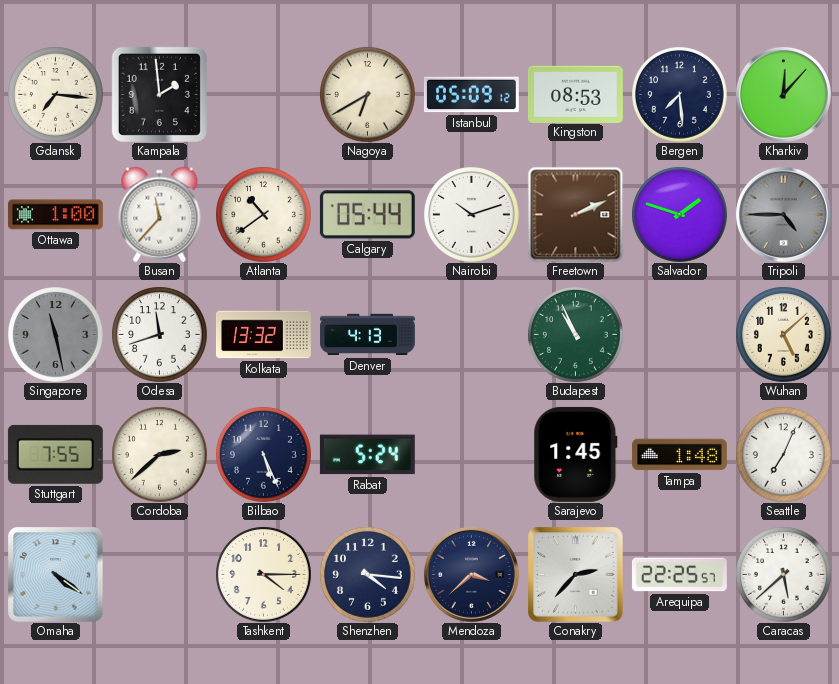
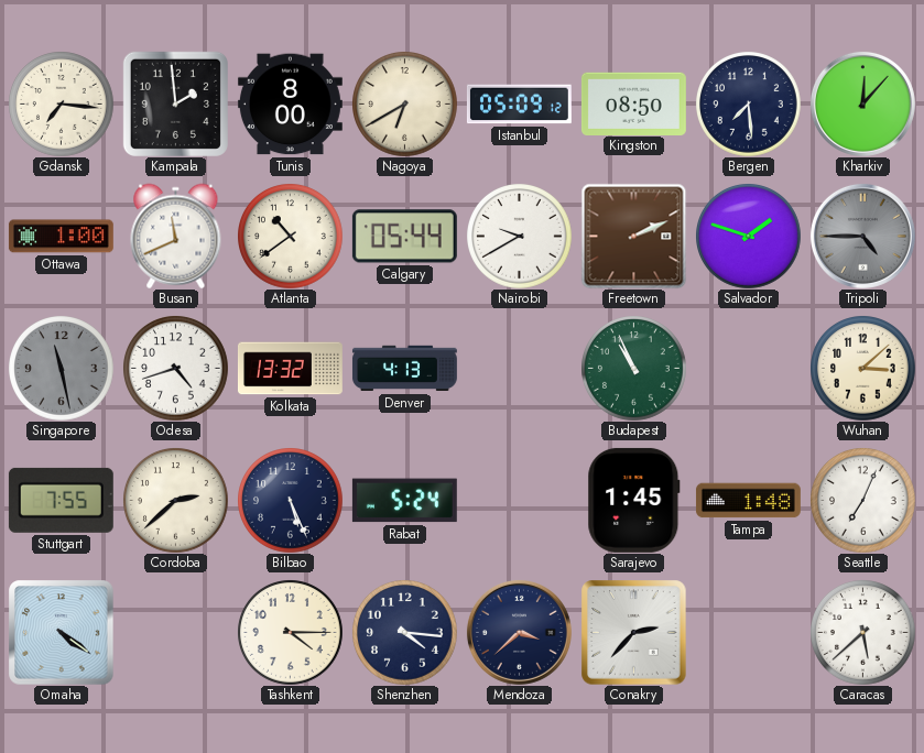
Tunis: none -> 8:00
Kingston: 08:53 -> 08:50
Busan: 11:37 -> 11:41
Nairobi: 10:12 -> 9:40
Odesa: 11:42 -> 4:42
Wuhan: 5:08 -> 3:08
Arequipa: 22:25 -> none
